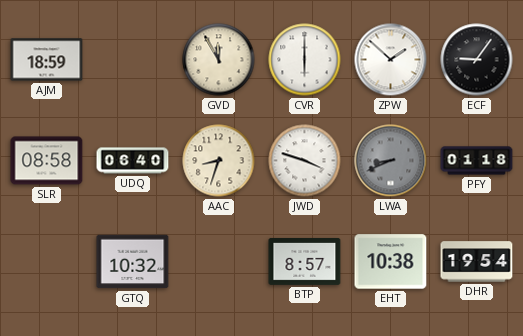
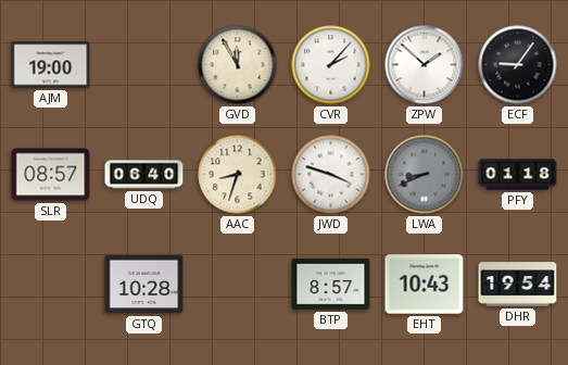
AJM: 18:59 -> 19:00
CVR: 6:00 -> 2:07
SLR: 08:58 -> 08:57
GTQ: 10:32 -> 10:28
EHT: 10:38 -> 10:43
